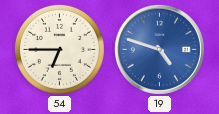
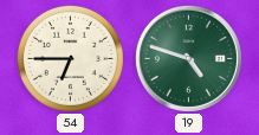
19 dial: blue -> green
